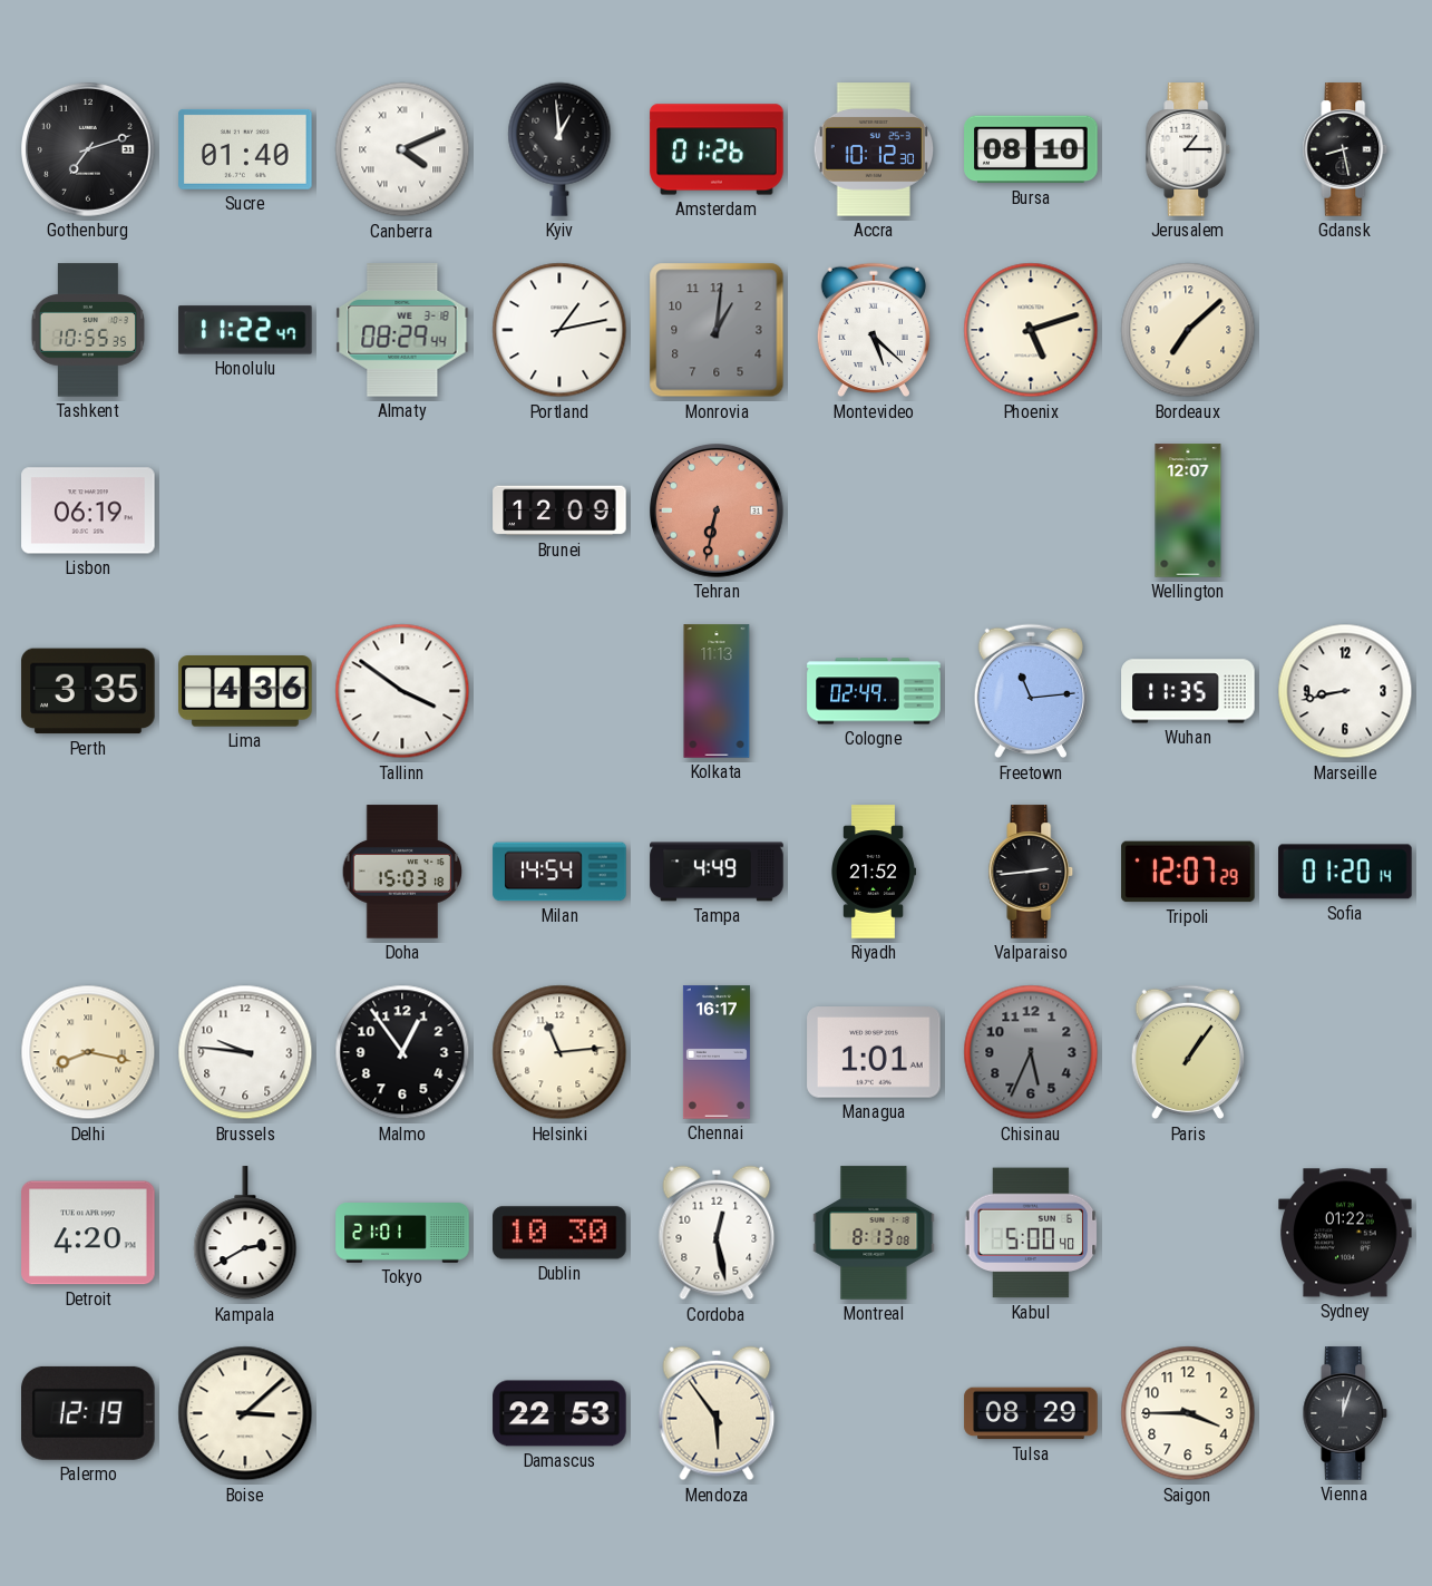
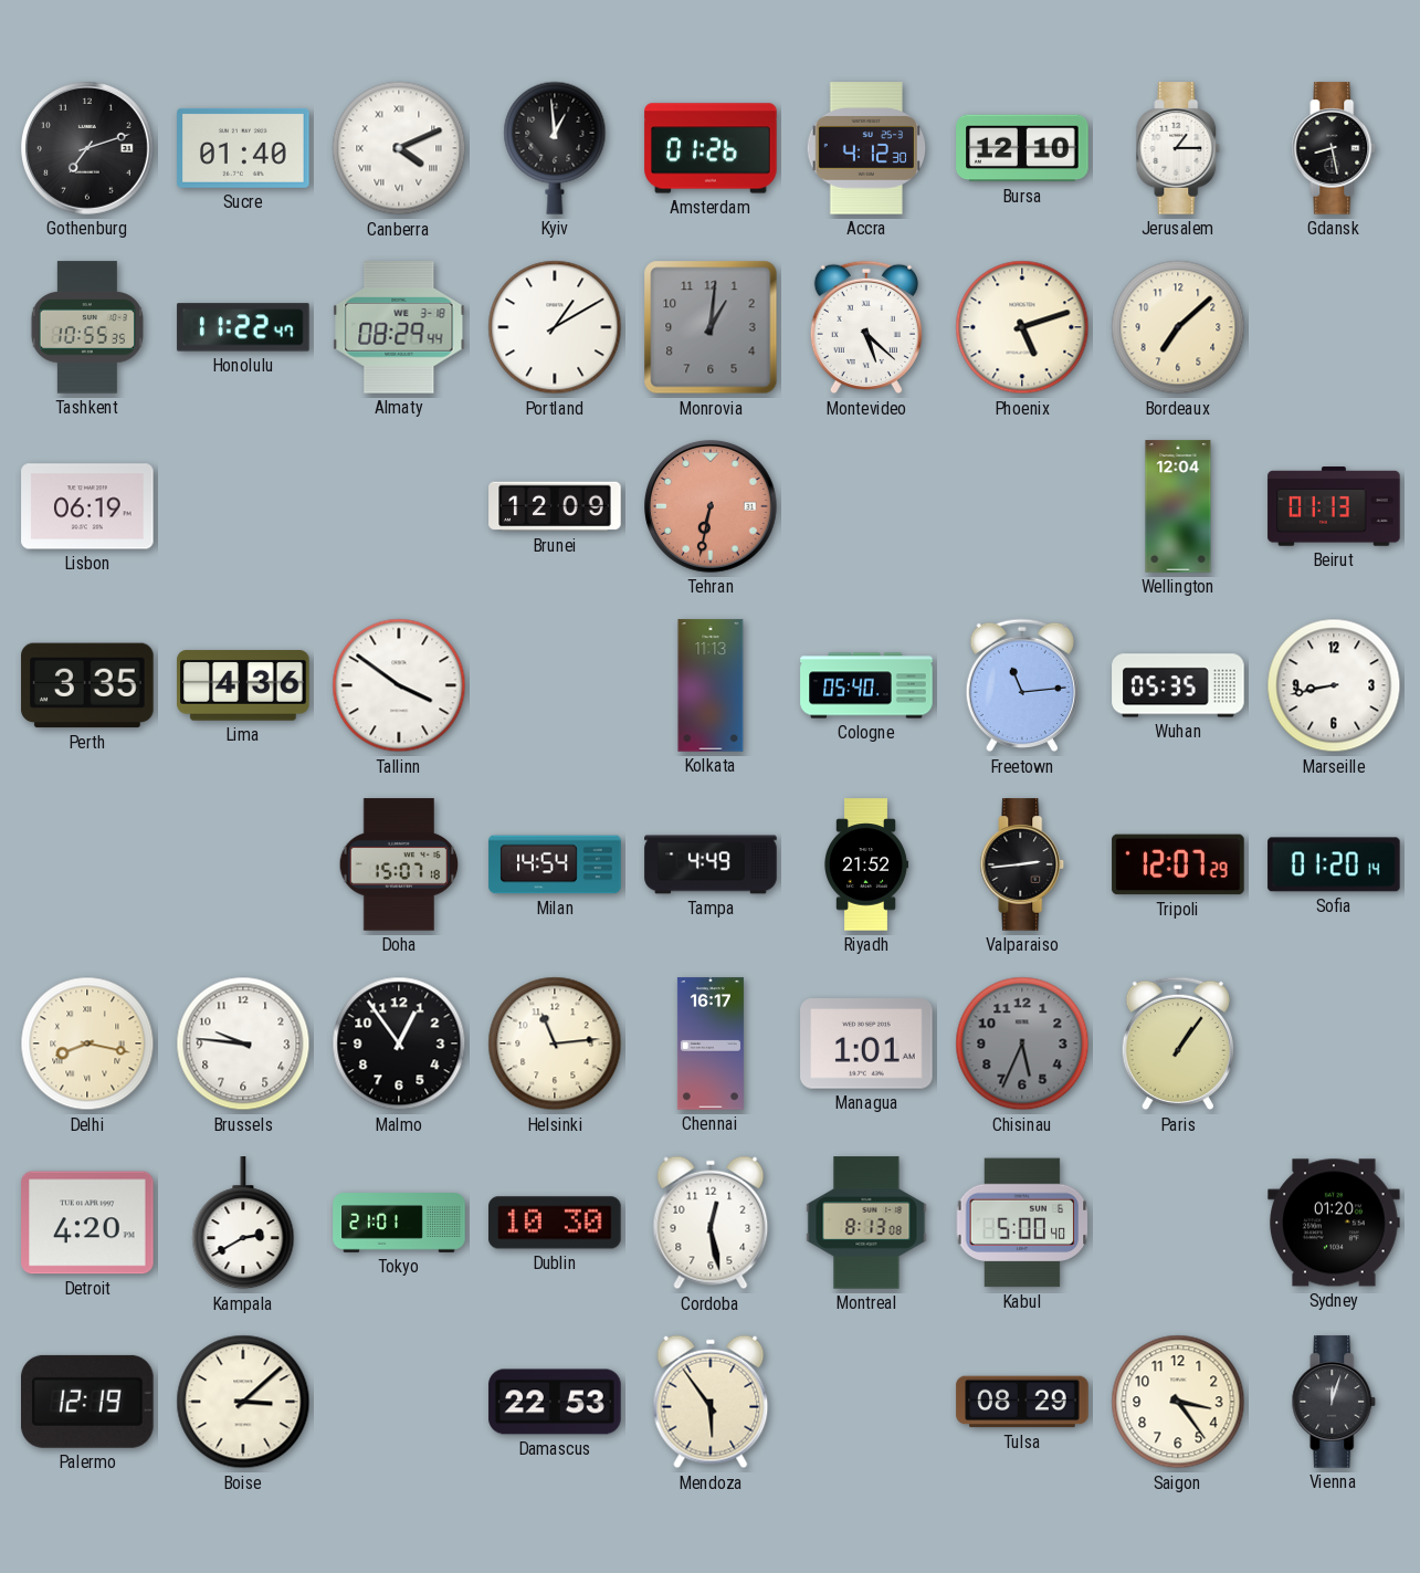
Accra: 10:12 -> 4:12
Bursa: 08:10 -> 12:10
Portland: 1:13 -> 1:10
Wellington: 12:07 -> 12:04
Beirut: none -> 01:13
Cologne: 02:49 -> 05:40
Wuhan: 11:35 -> 05:35
Doha: 15:03 -> 15:07
Sydney: 01:22 -> 01:20
Saigon: 3:45 -> 3:24
